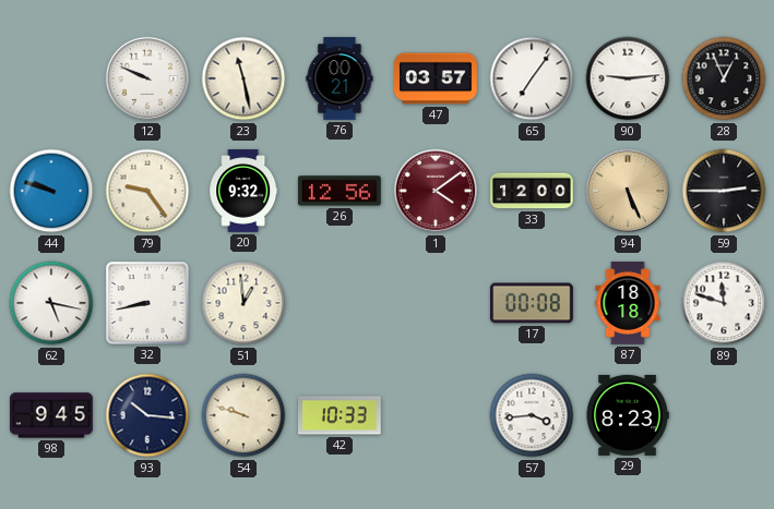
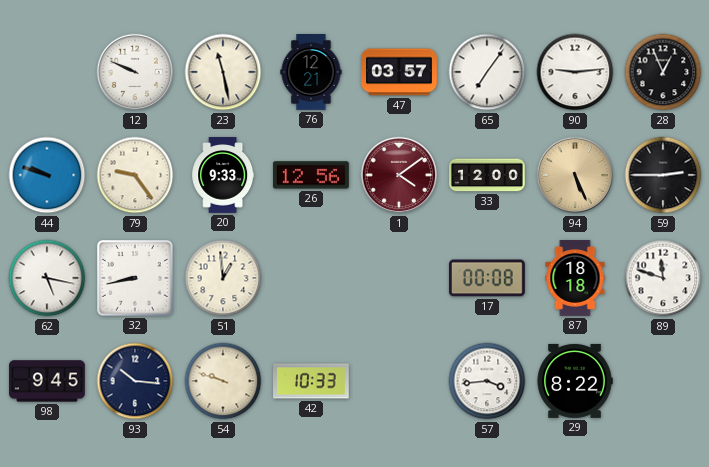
76: 00:21 -> 12:21
20: 9:32 -> 9:33
29: 8:23 -> 8:22
